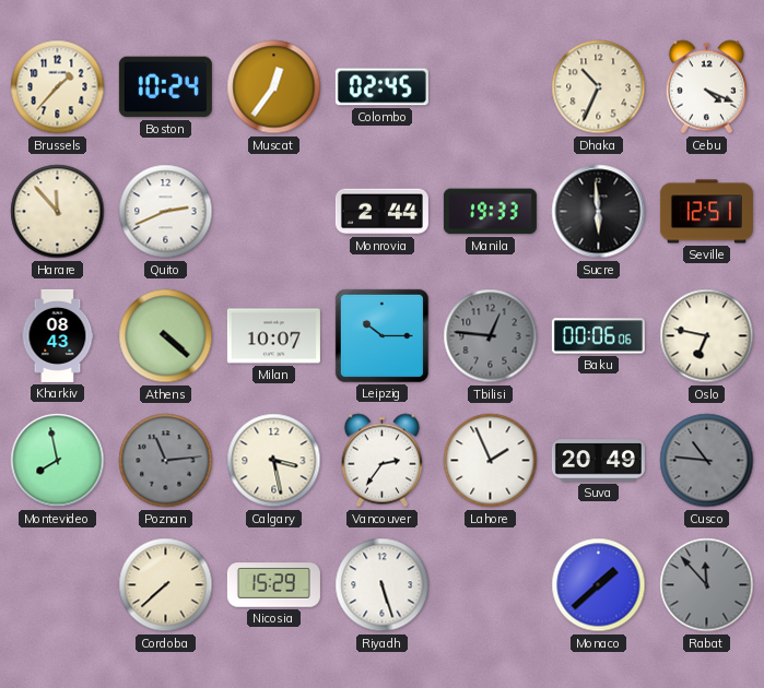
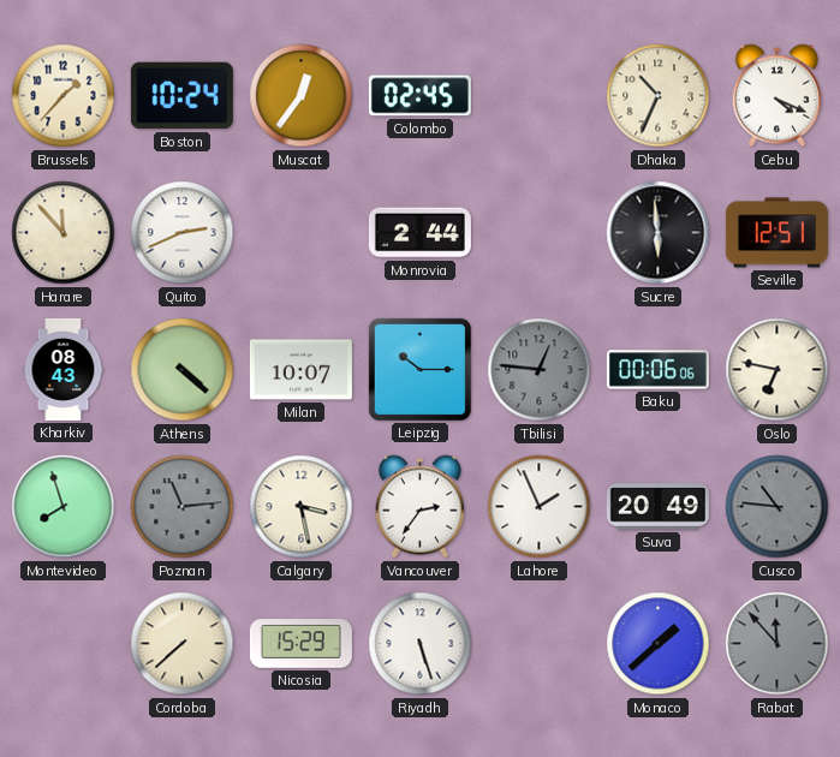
Manila: 19:33 -> none
Montevideo: 7:58 -> 7:57
